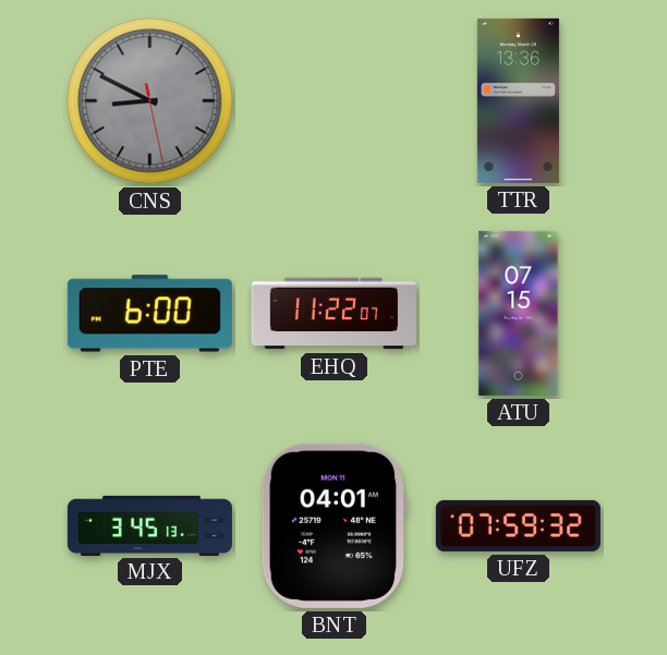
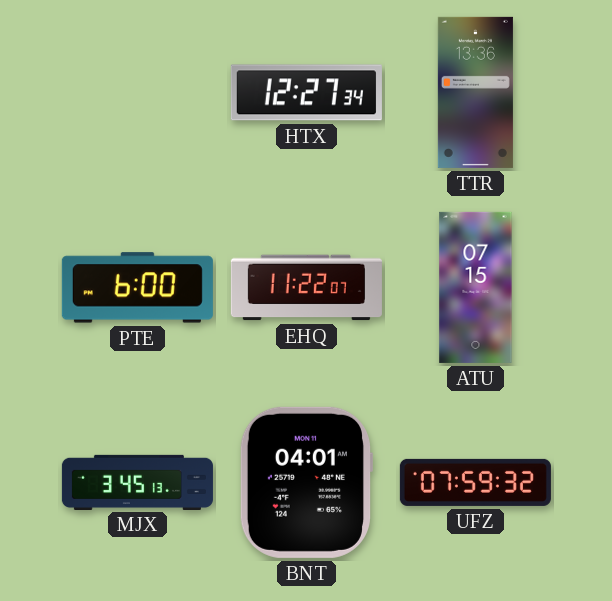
CNS: 8:49 -> none
HTX: none -> 12:27
